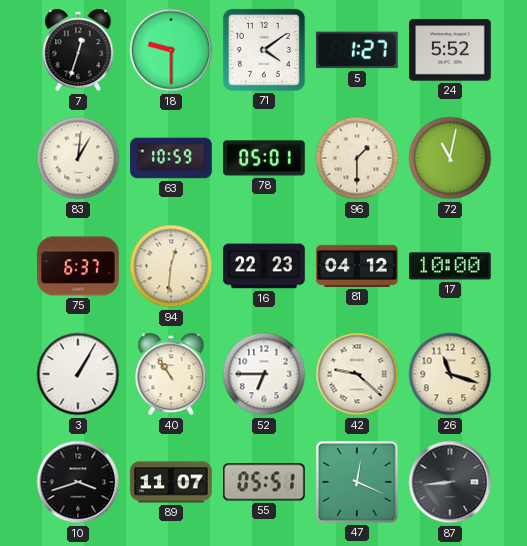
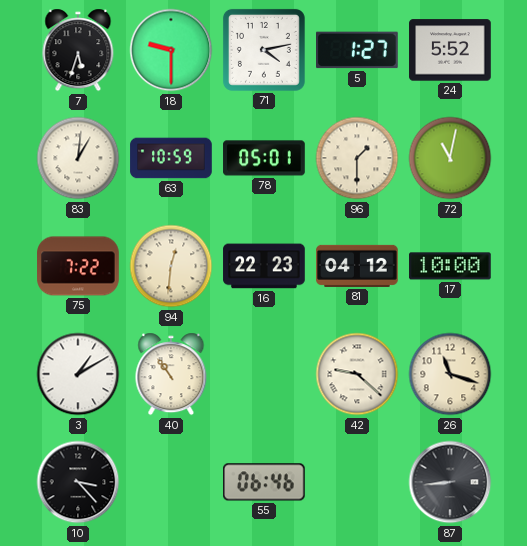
7: 12:33 -> 5:33
71: 4:09 -> 4:13
75: 6:37 -> 7:22
3: 1:05 -> 1:10
52: 6:45 -> none
10: 3:42 -> 3:23
89: 11:07 -> none
55: 05:51 -> 06:46
47: 12:19 -> none
